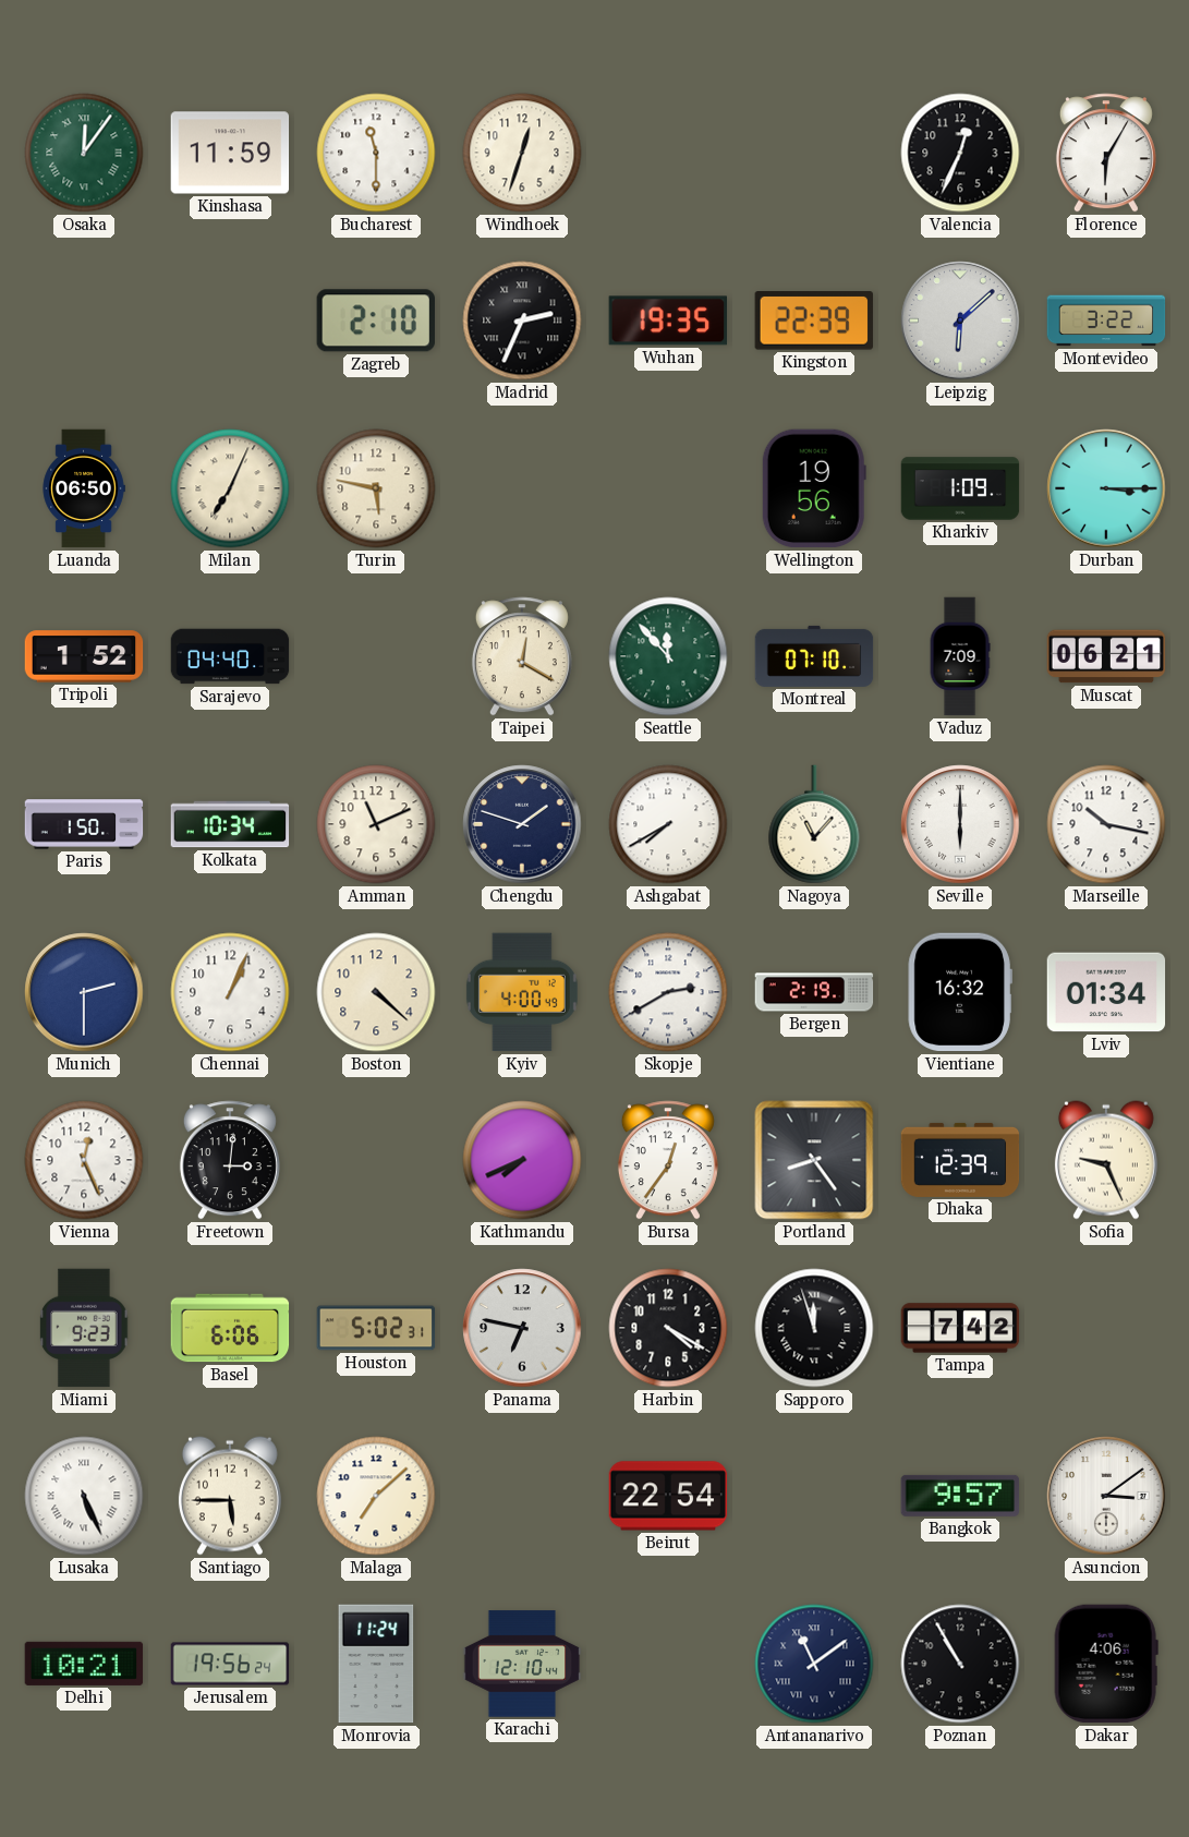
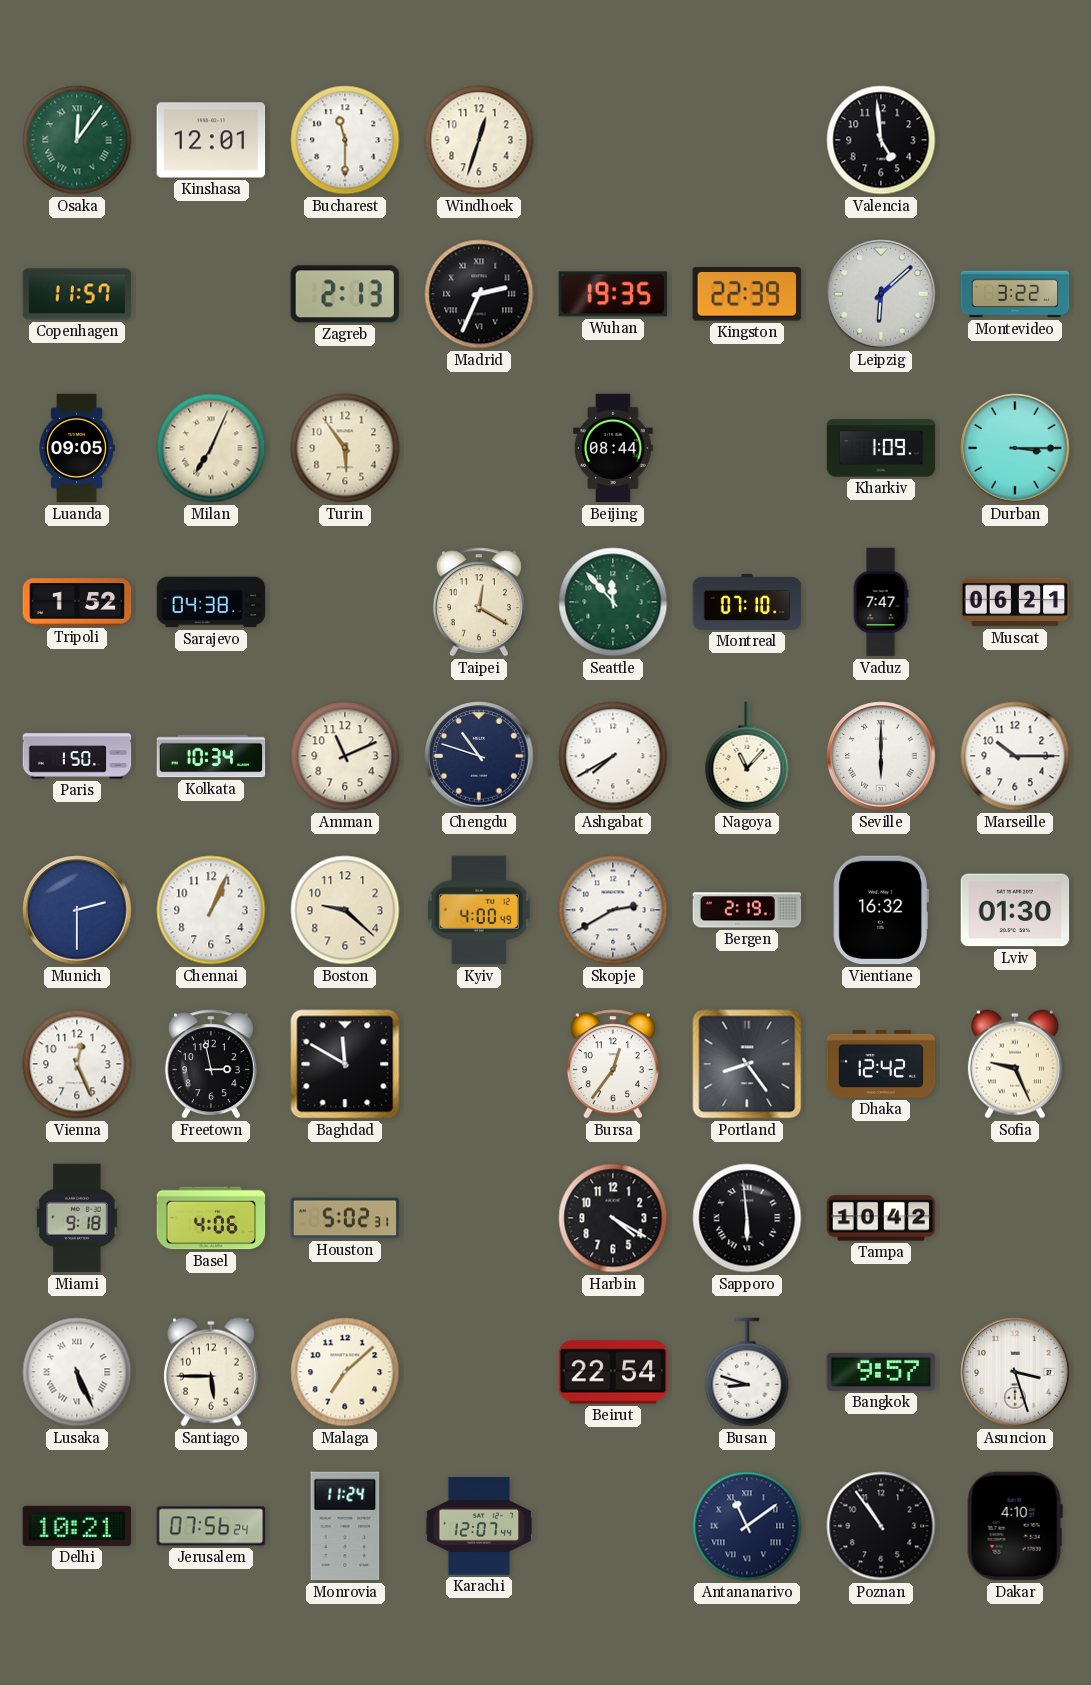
Kinshasa: 11:59 -> 12:01
Valencia: 12:34 -> 4:59
Florence: 6:05 -> none
Copenhagen: none -> 11:57
Zagreb: 2:10 -> 2:13
Luanda: 06:50 -> 09:05
Turin: 5:47 -> 5:54
Beijing: none -> 08:44
Wellington: 19:56 -> none
Sarajevo: 04:40 -> 04:38
Vaduz: 7:09 -> 7:47
Chengdu: 1:48 -> 10:48
Marseille: 10:17 -> 10:15
Boston: 4:22 -> 9:22
Lviv: 01:34 -> 01:30
Freetown: 3:01 -> 2:58
Baghdad: none -> 11:50
Kathmandu: 7:41 -> none
Dhaka: 12:39 -> 12:42
Miami: 9:23 -> 9:18
Basel: 6:06 -> 4:06
Panama: 6:47 -> none
Sapporo: 11:57 -> 5:59
Tampa: 7:42 -> 10:42
Busan: none -> 8:48
Asuncion: 3:09 -> 3:27
Jerusalem: 19:56 -> 07:56
Karachi: 12:10 -> 12:07
Poznan: 10:55 -> 10:54
Dakar: 4:06 -> 4:10
